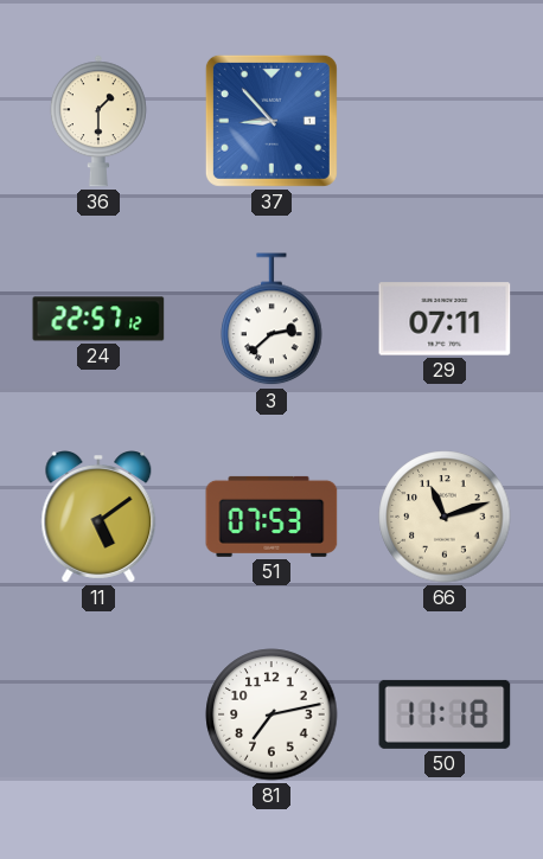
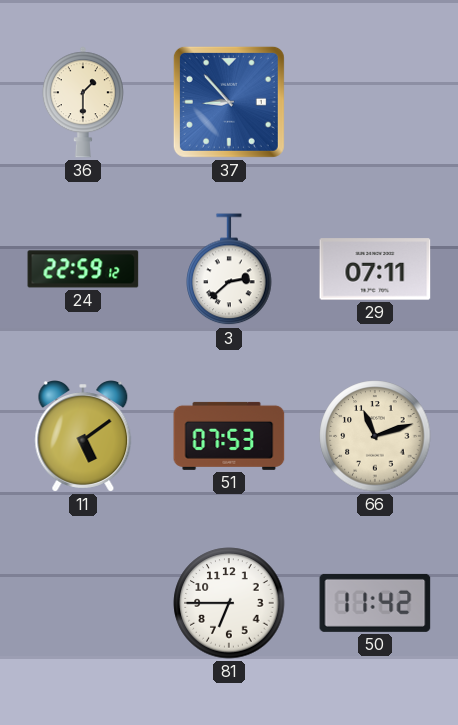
24: 22:57 -> 22:59
81: 7:13 -> 6:45
50: 11:18 -> 11:42
